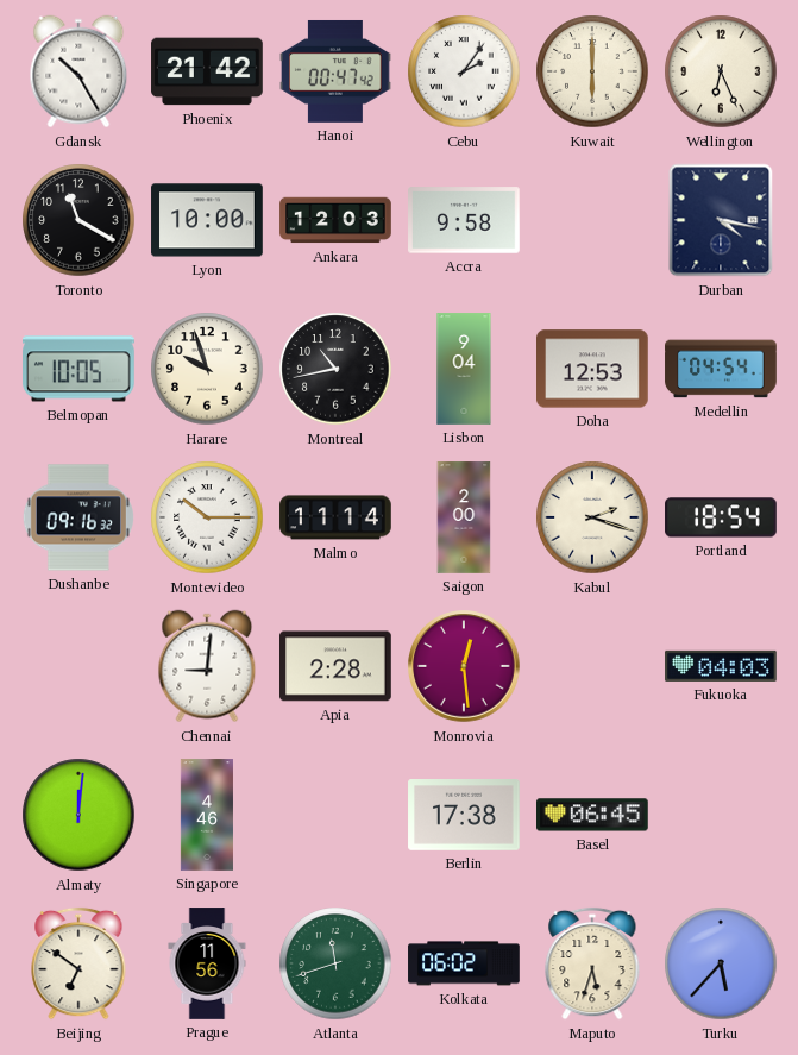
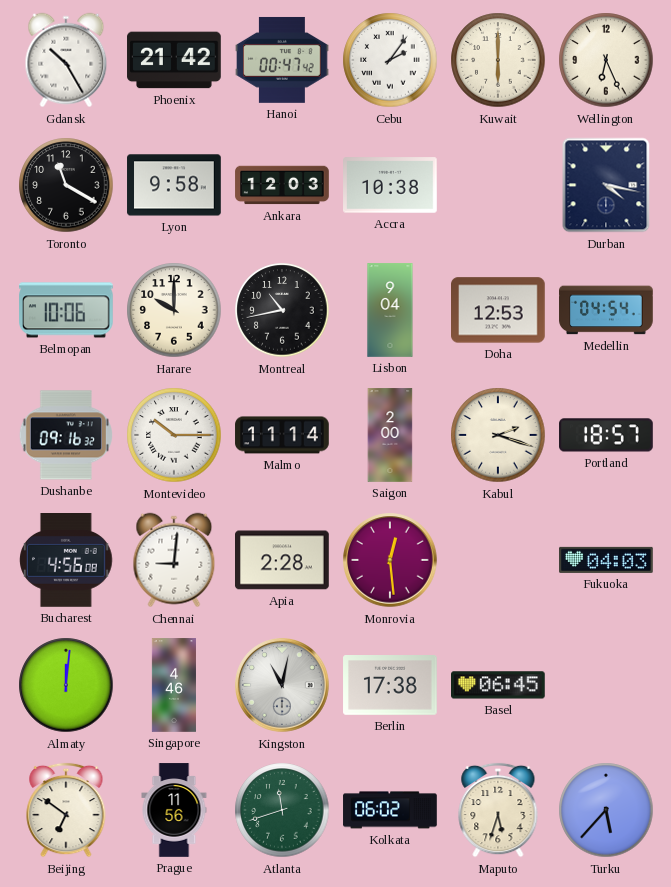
Lyon: 10:00 -> 9:58
Accra: 9:58 -> 10:38
Belmopan: 10:05 -> 10:06
Harare: 9:57 -> 10:00
Portland: 18:54 -> 18:57
Bucharest: none -> 4:56
Kingston: none -> 11:02
